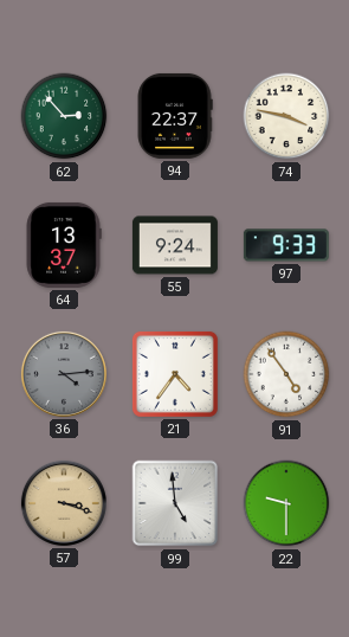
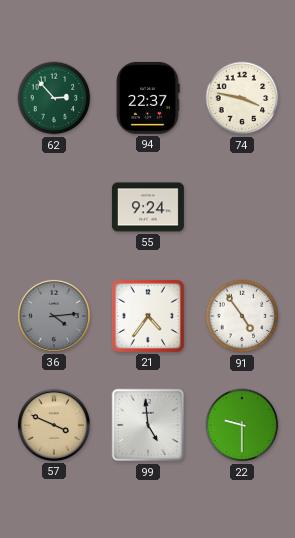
64: 13:37 -> none
97: 9:33 -> none
57: 3:18 -> 3:49
